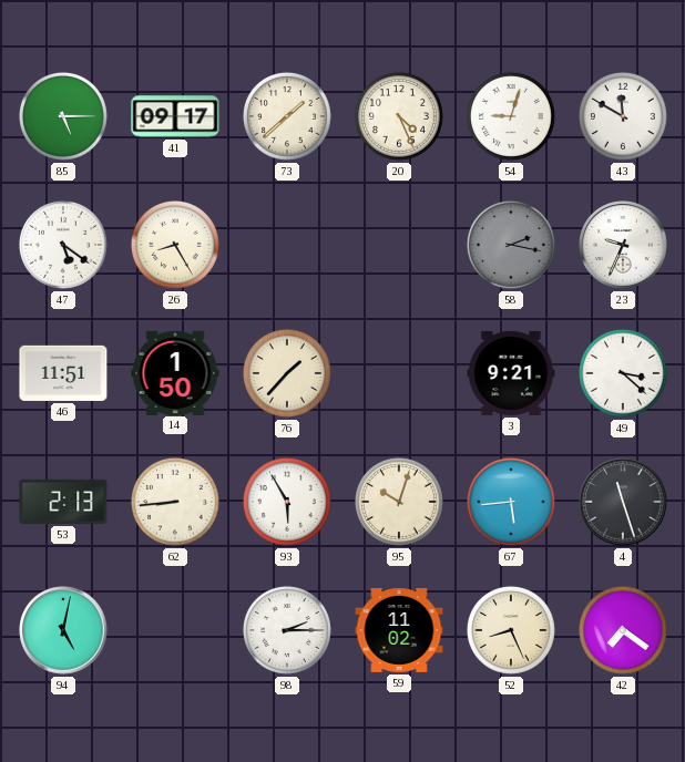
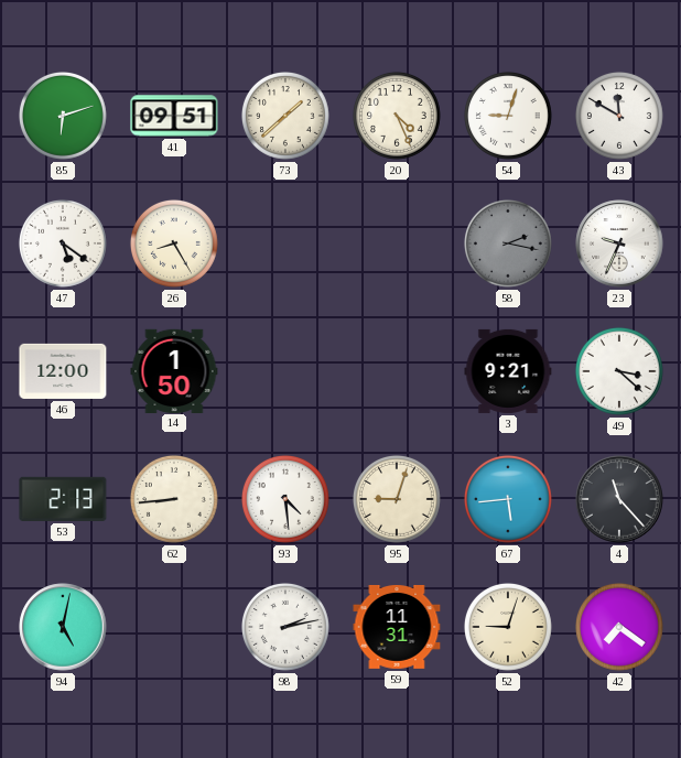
85: 5:15 -> 6:12
41: 09:17 -> 09:51
46: 11:51 -> 12:00
76: 1:37 -> none
93: 5:55 -> 4:29
95: 10:03 -> 9:03
4: 11:27 -> 11:23
98: 2:15 -> 2:13
59: 11:02 -> 11:31
52: 8:26 -> 9:03
